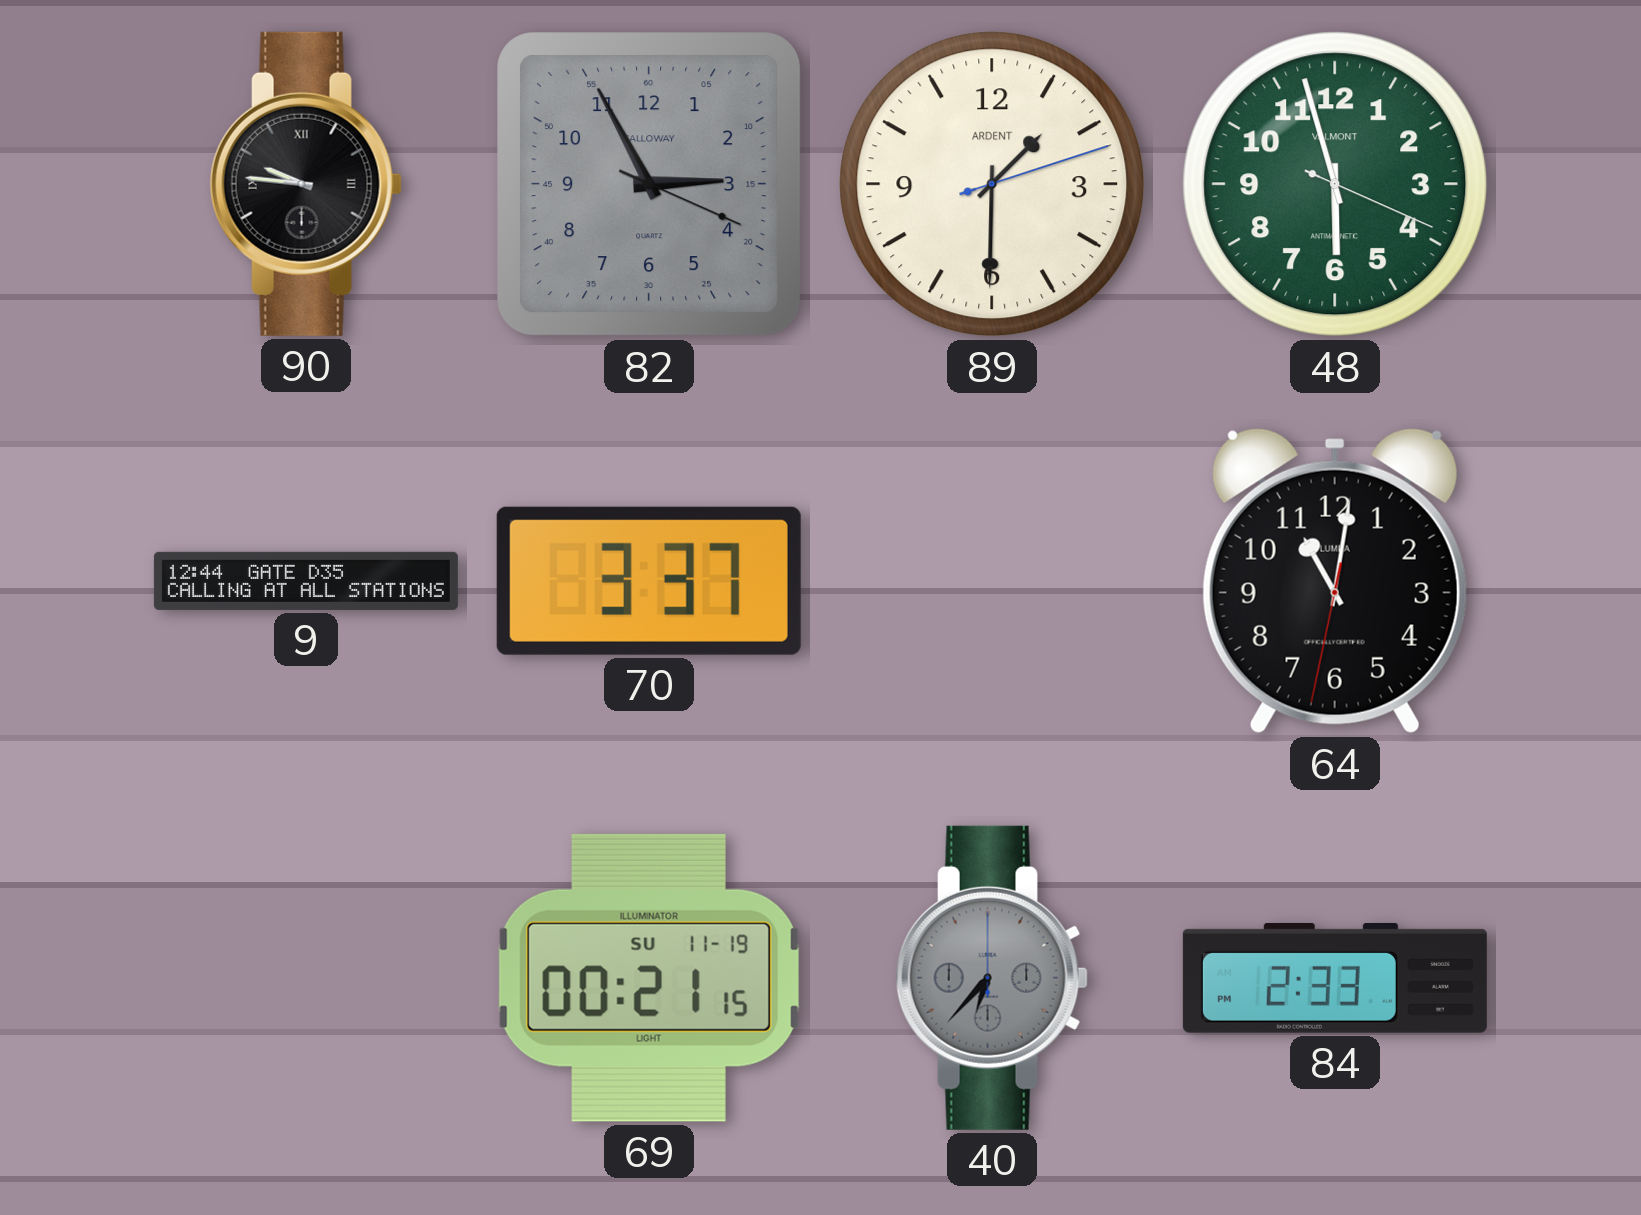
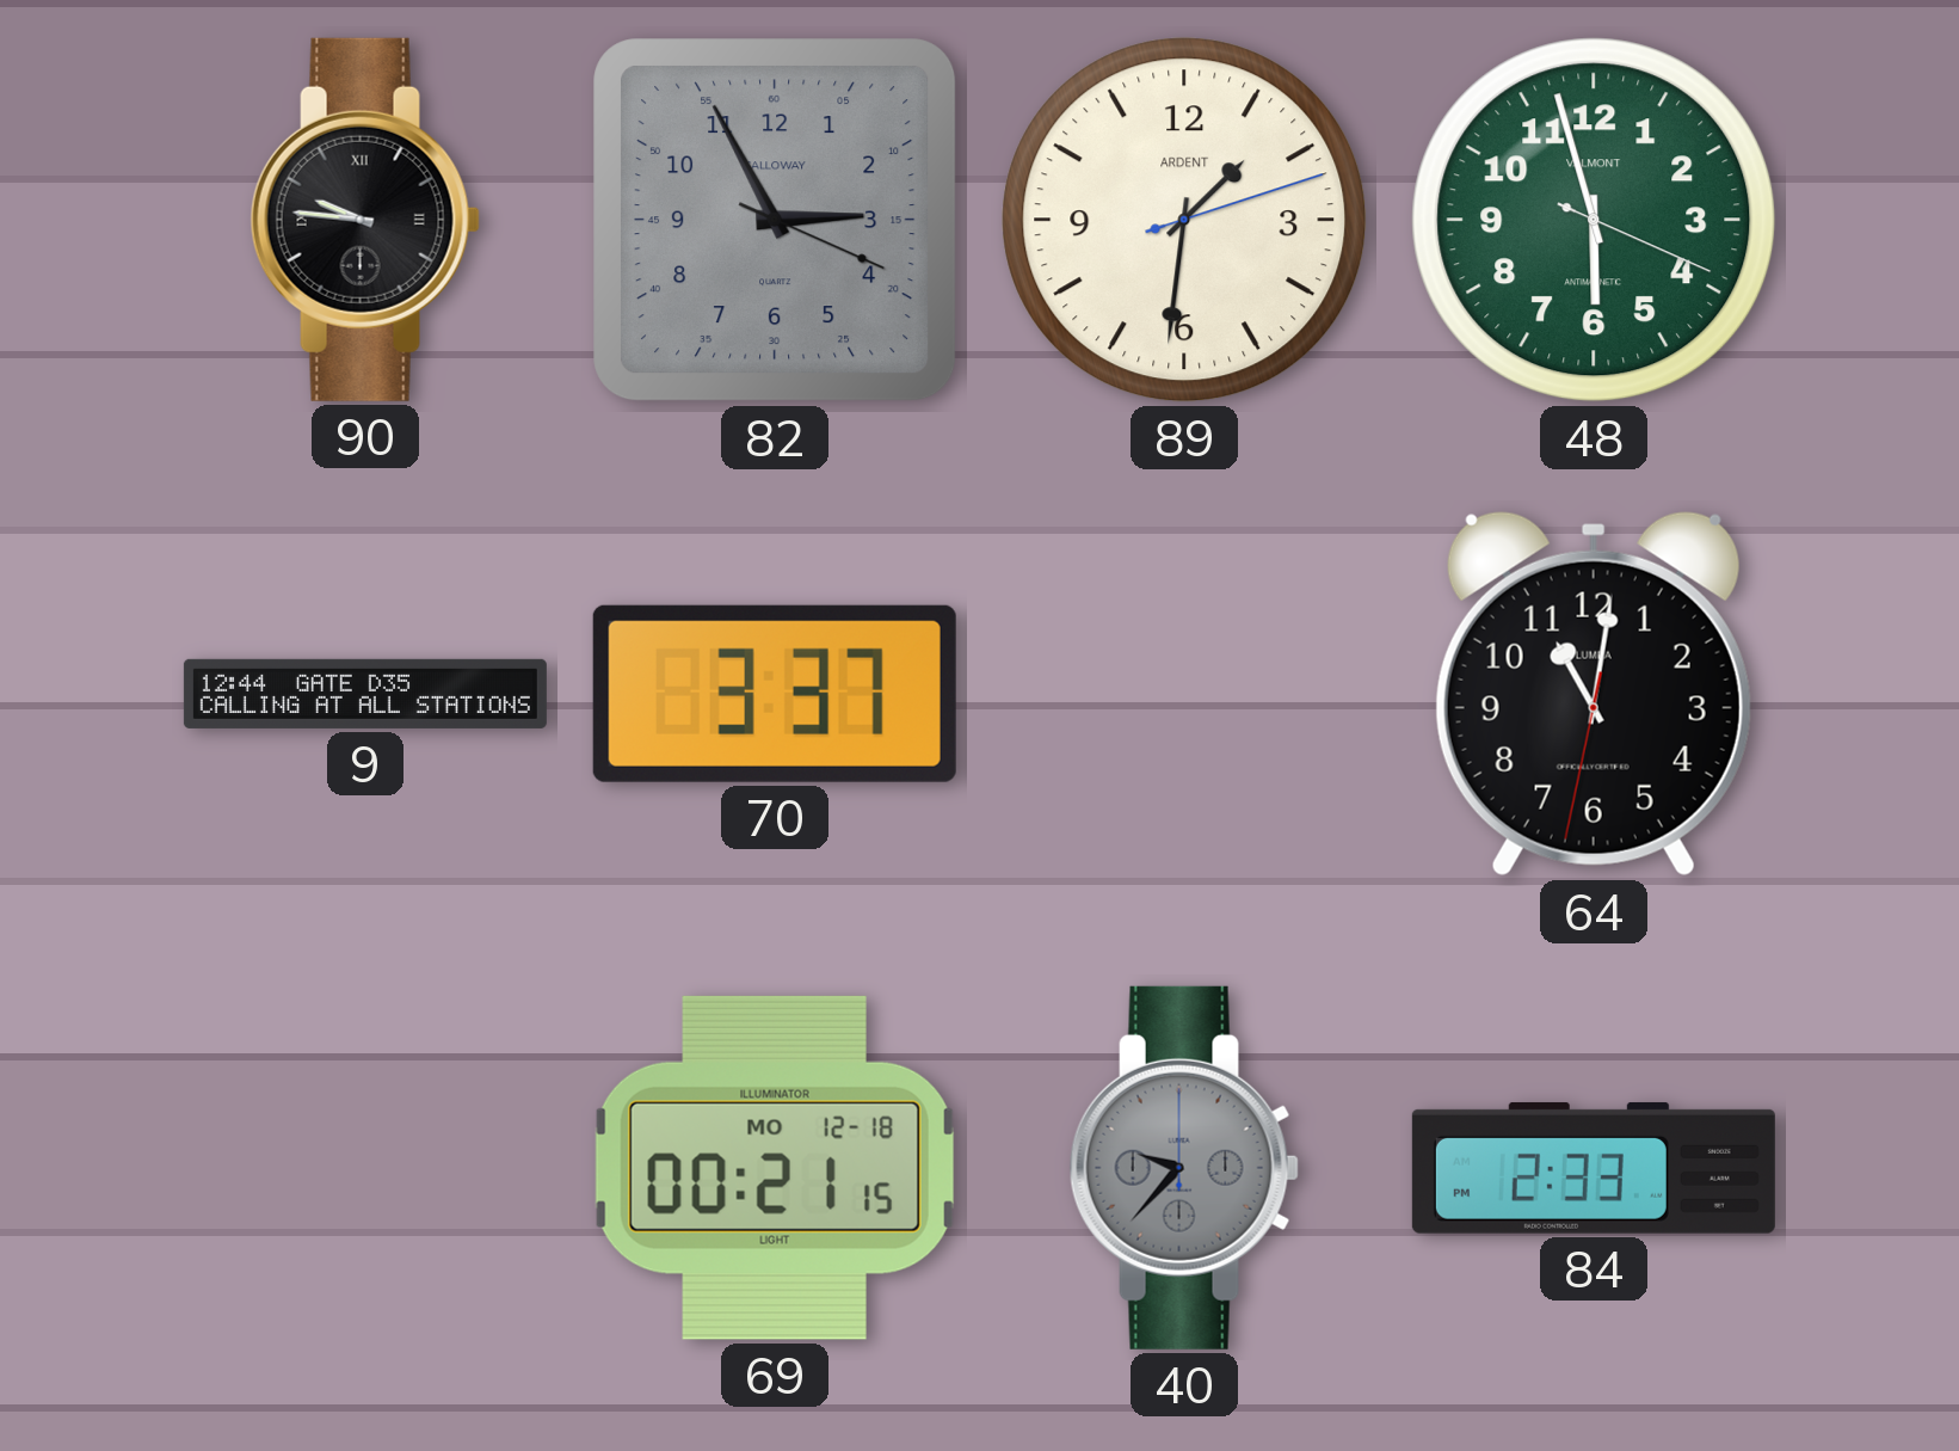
89: 1:30 -> 1:31
69 date: SU 11-19 -> MO 12-18
40: 6:37 -> 9:37
